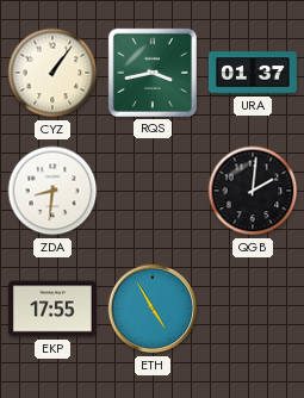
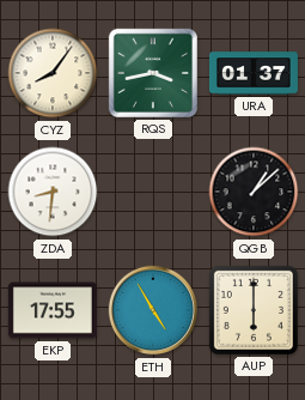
CYZ: 1:06 -> 8:06
QGB: 2:01 -> 1:08
AUP: none -> 6:00
